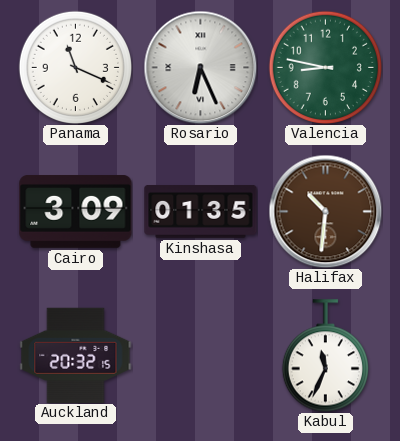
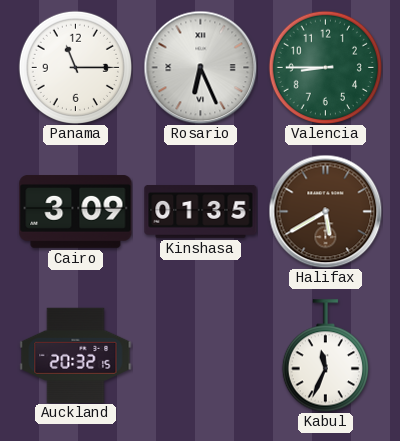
Panama: 11:19 -> 11:15
Valencia: 8:47 -> 8:45
Halifax: 10:31 -> 5:40
